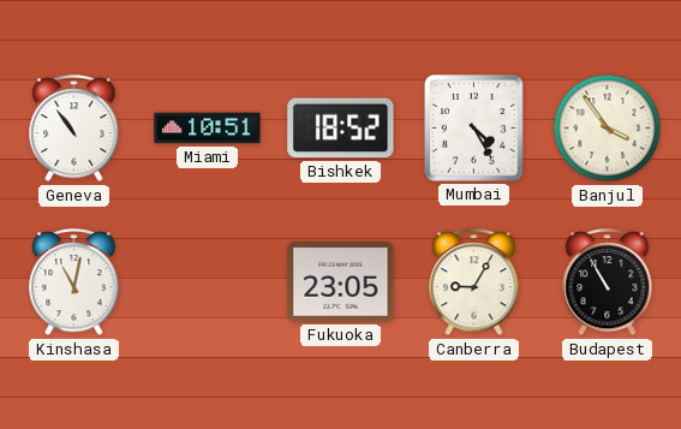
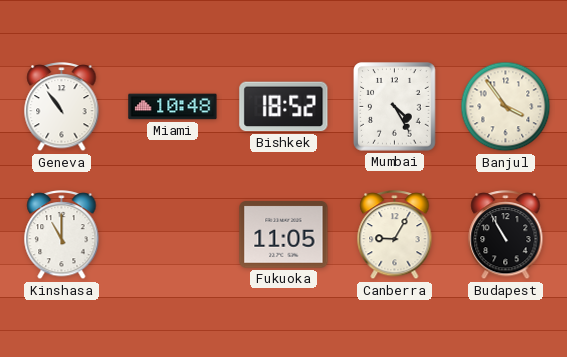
Miami: 10:51 -> 10:48
Kinshasa: 11:02 -> 11:00
Fukuoka: 23:05 -> 11:05
